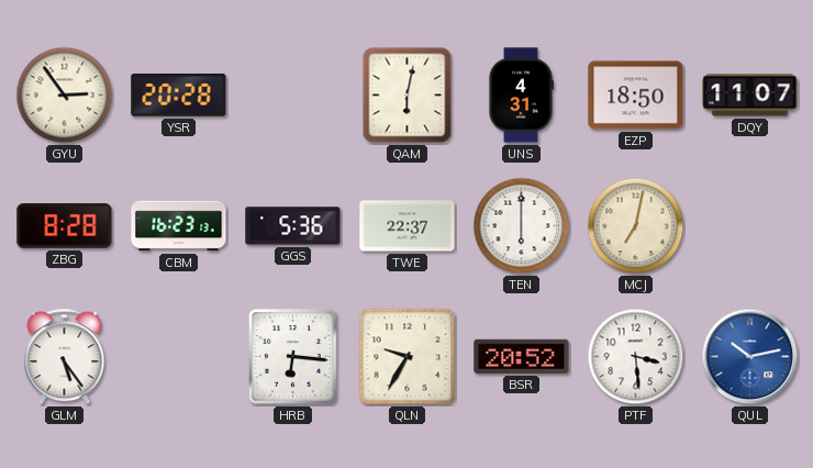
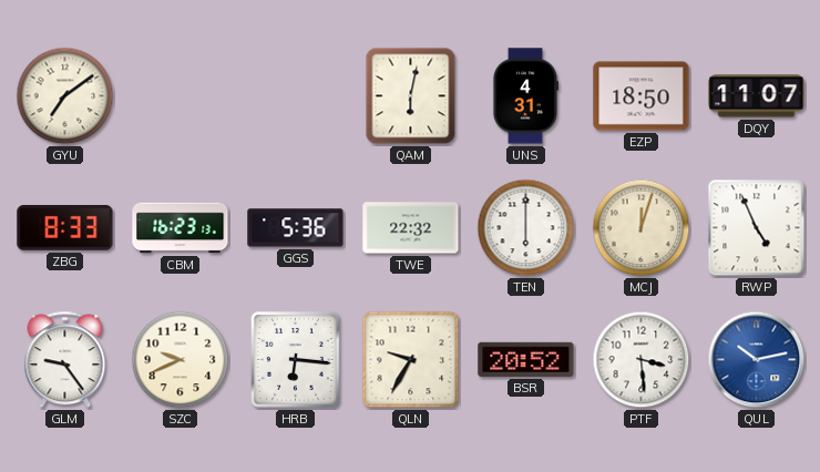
GYU: 2:54 -> 7:09
YSR: 20:28 -> none
ZBG: 8:28 -> 8:33
TWE: 22:37 -> 22:32
MCJ: 7:02 -> 12:03
RWP: none -> 4:56
GLM: 5:24 -> 9:24
SZC: none -> 9:41
